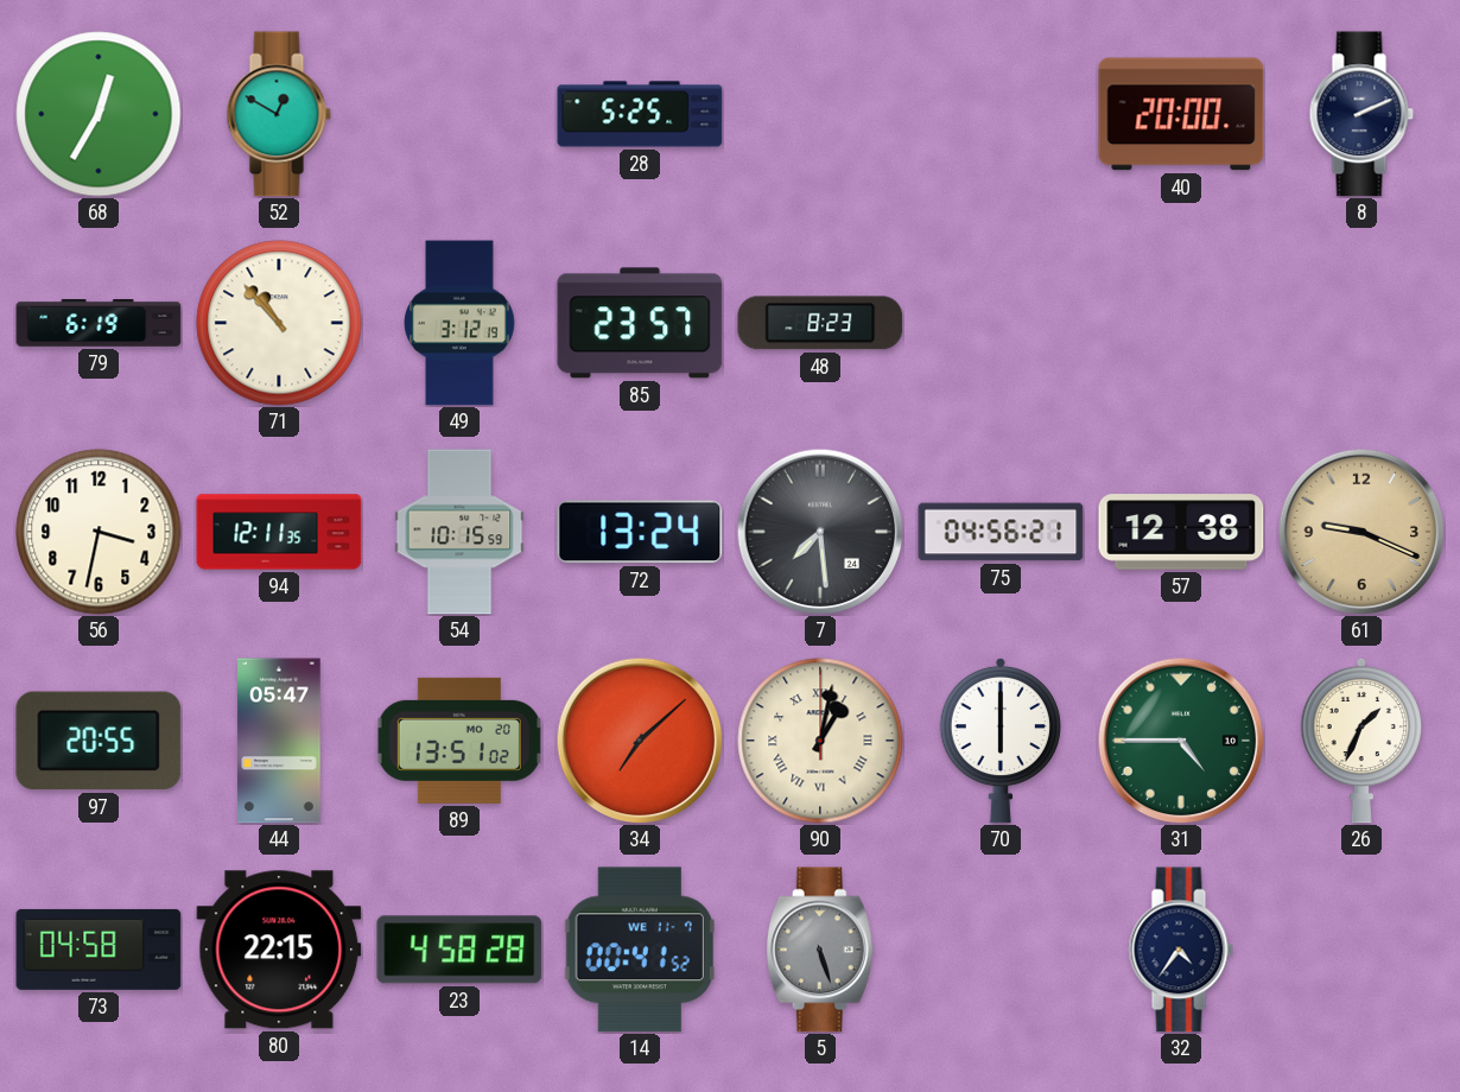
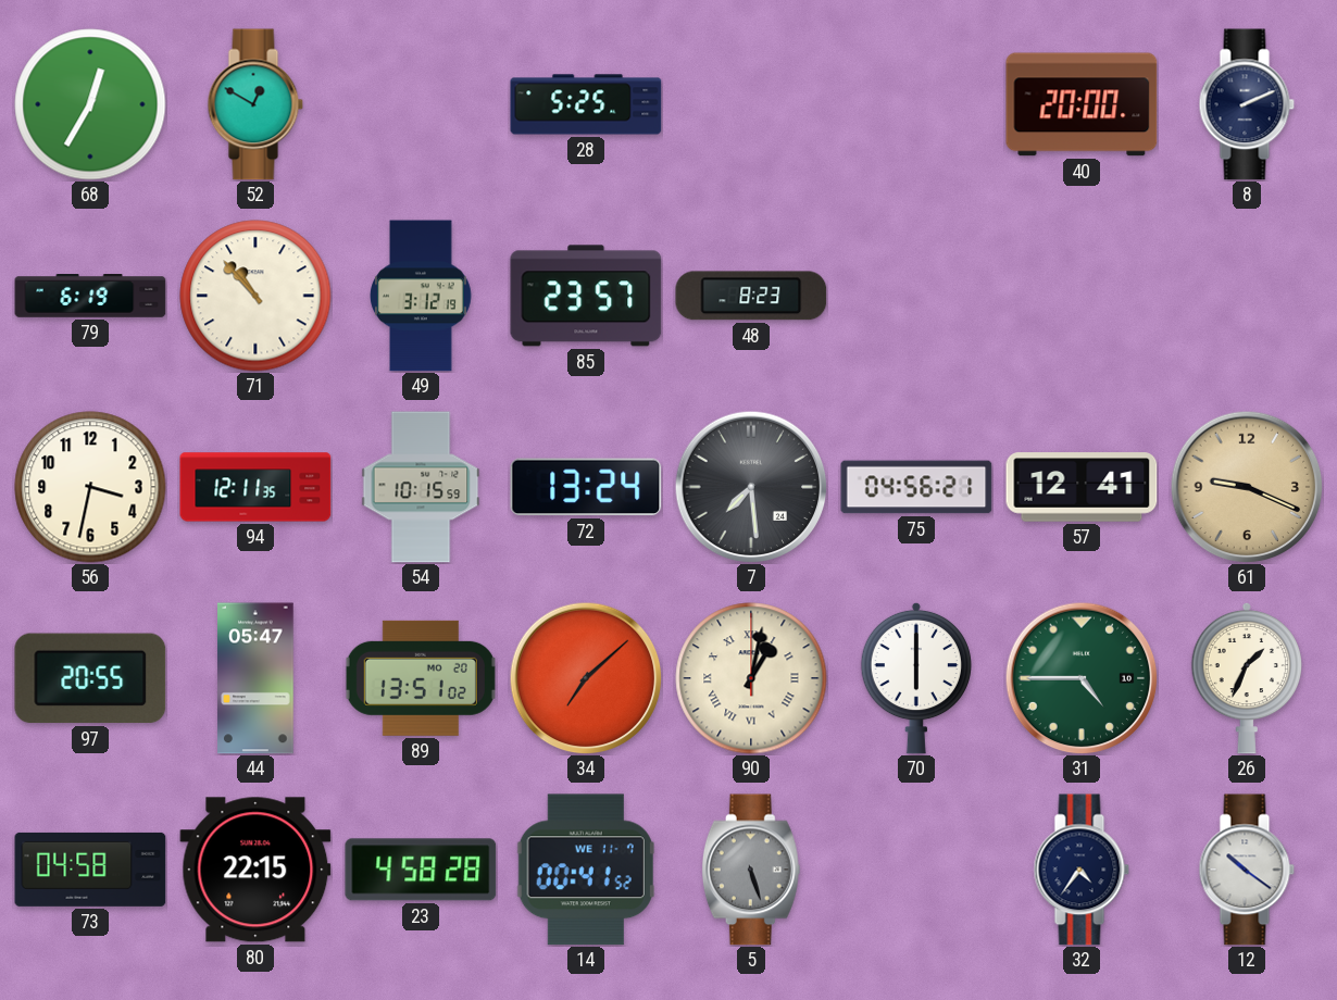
57: 12:38 -> 12:41
12: none -> 10:21
